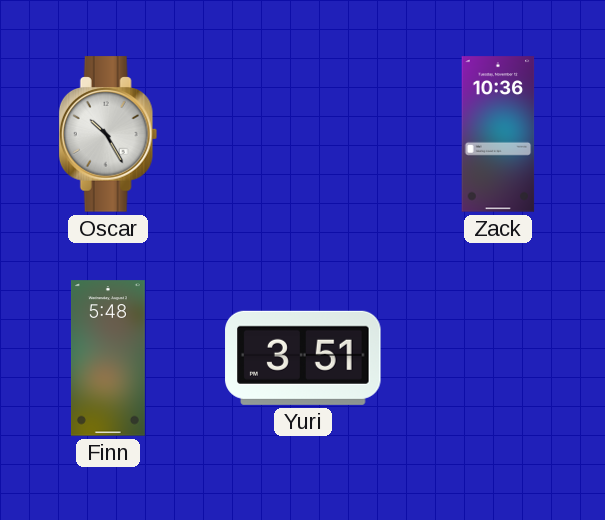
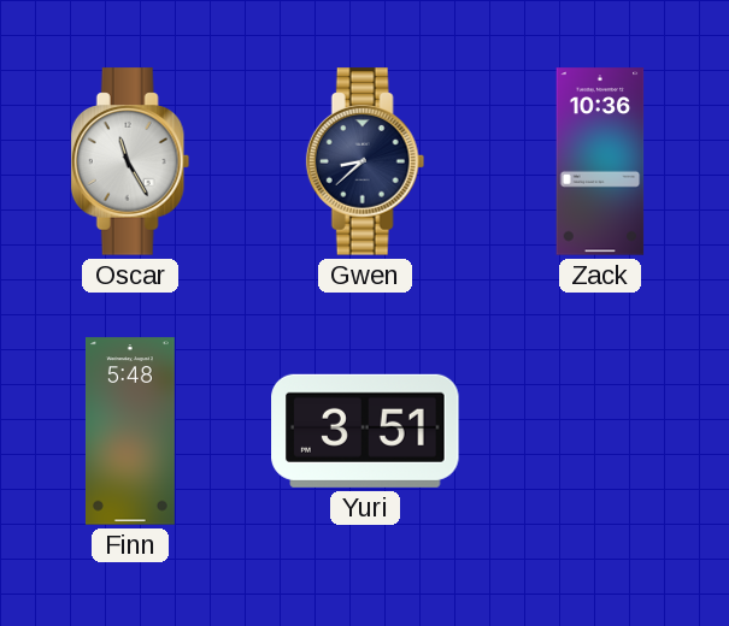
Oscar: 10:25 -> 11:25
Gwen: none -> 8:38
